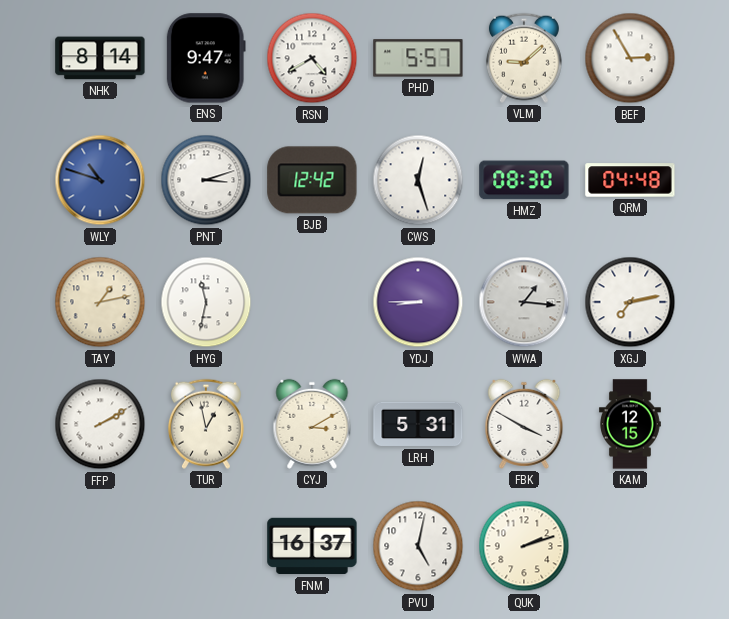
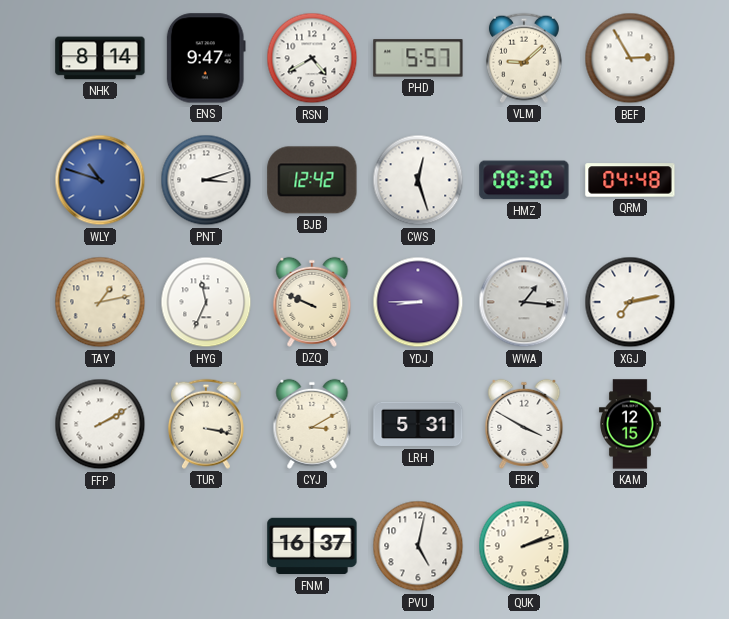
HYG: 11:32 -> 11:34
DZQ: none -> 9:49
TUR: 12:58 -> 3:17
